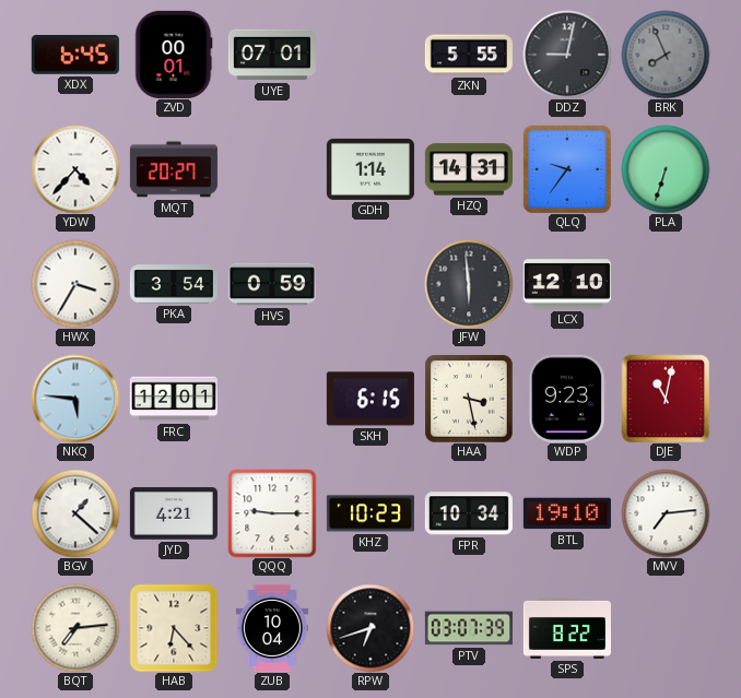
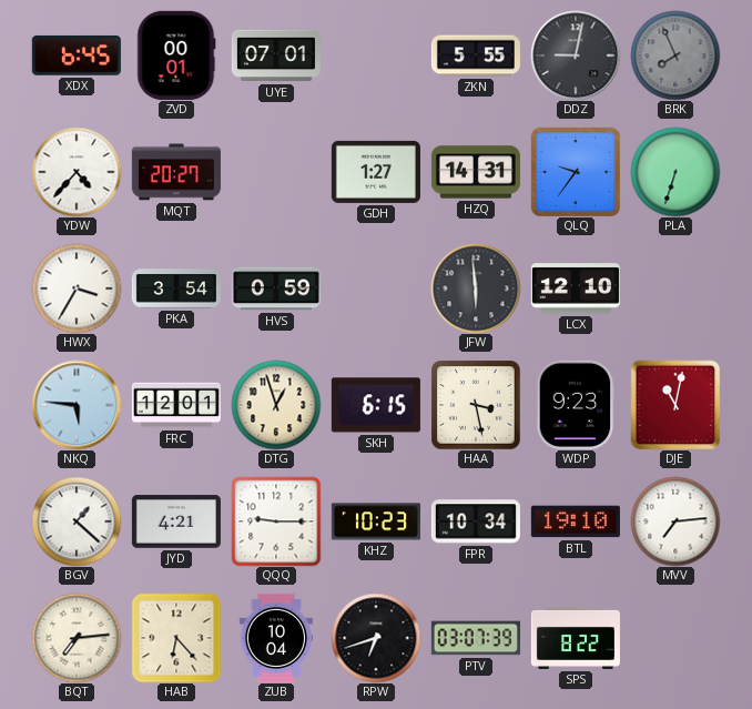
GDH: 1:14 -> 1:27
DTG: none -> 12:57
